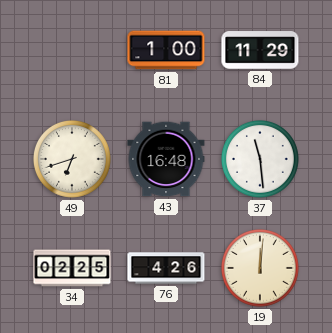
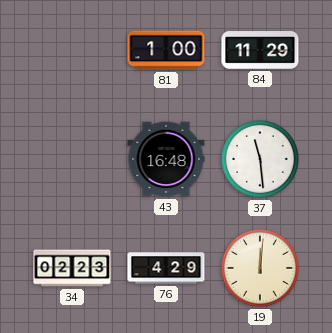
49: 6:42 -> none
34: 02:25 -> 02:23
76: 4:26 -> 4:29
